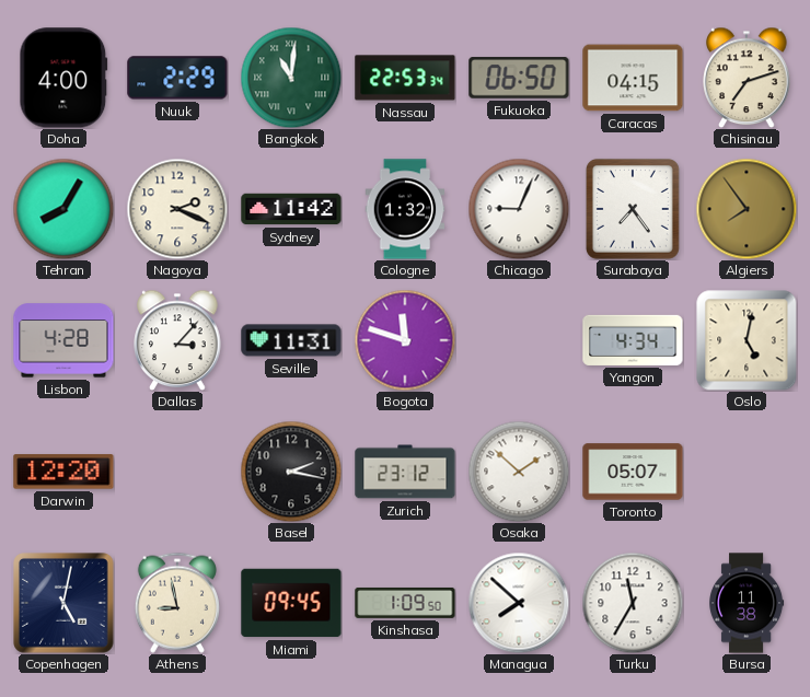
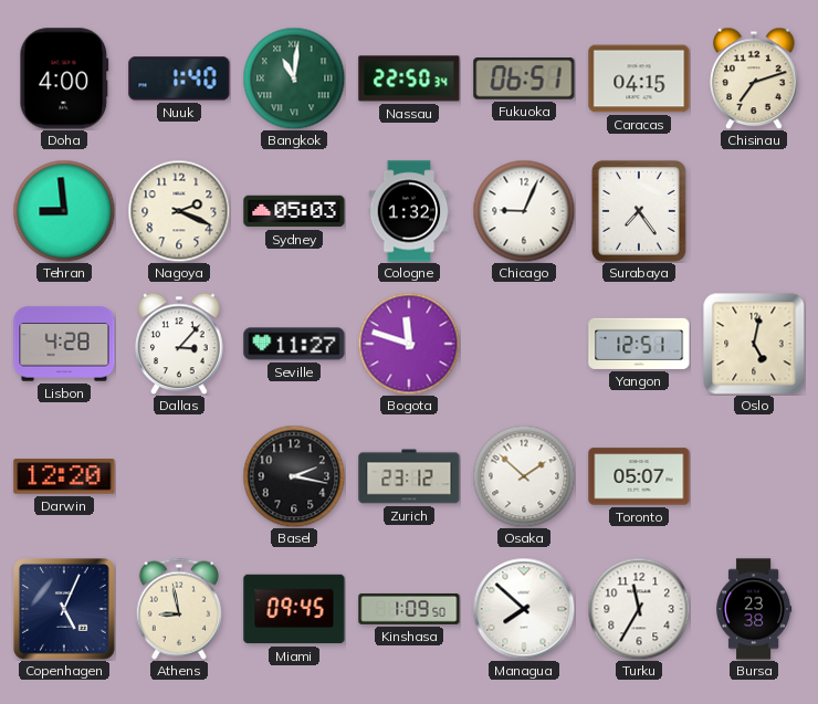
Nuuk: 2:29 -> 1:40
Nassau: 22:53 -> 22:50
Fukuoka: 06:50 -> 06:51
Tehran: 8:05 -> 8:59
Sydney: 11:42 -> 05:03
Algiers: 7:54 -> none
Seville: 11:31 -> 11:27
Yangon: 4:34 -> 12:51
Copenhagen: 5:02 -> 5:04
Bursa: 11:38 -> 23:38
